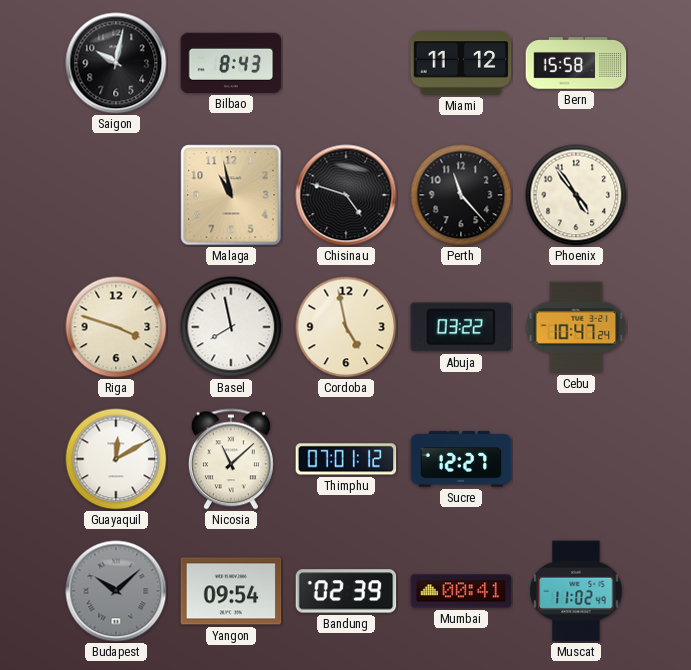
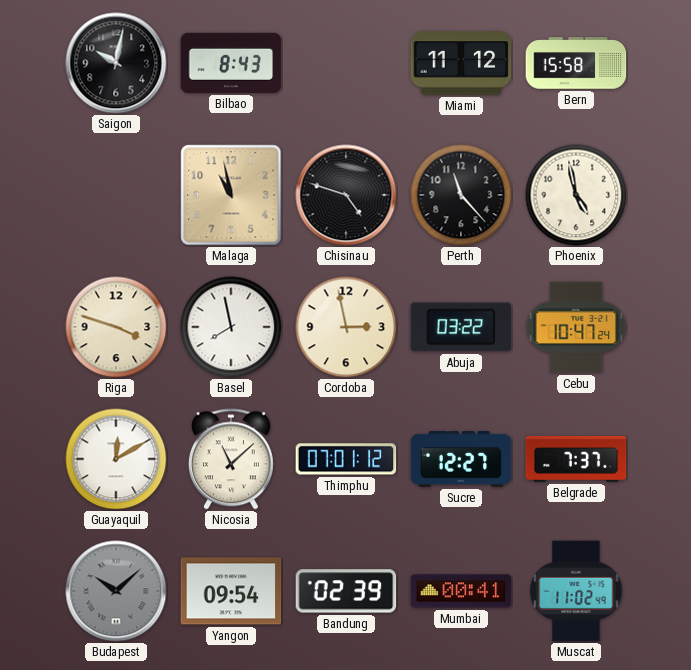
Phoenix: 4:54 -> 4:58
Cordoba: 4:58 -> 2:58
Belgrade: none -> 7:37
